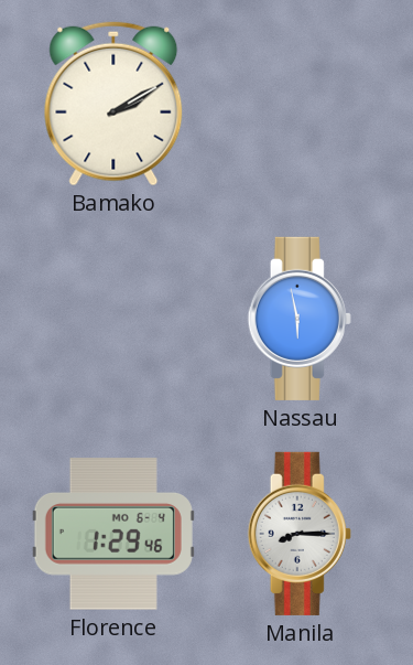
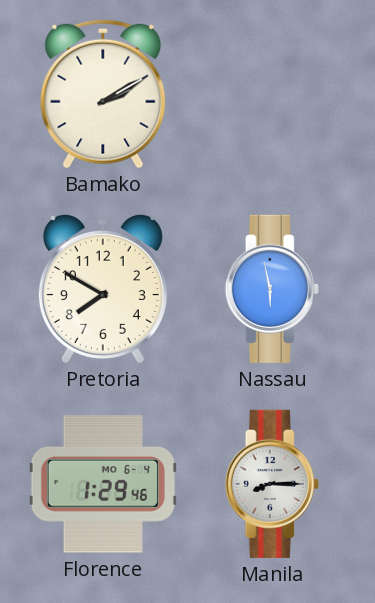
Pretoria: none -> 7:50
